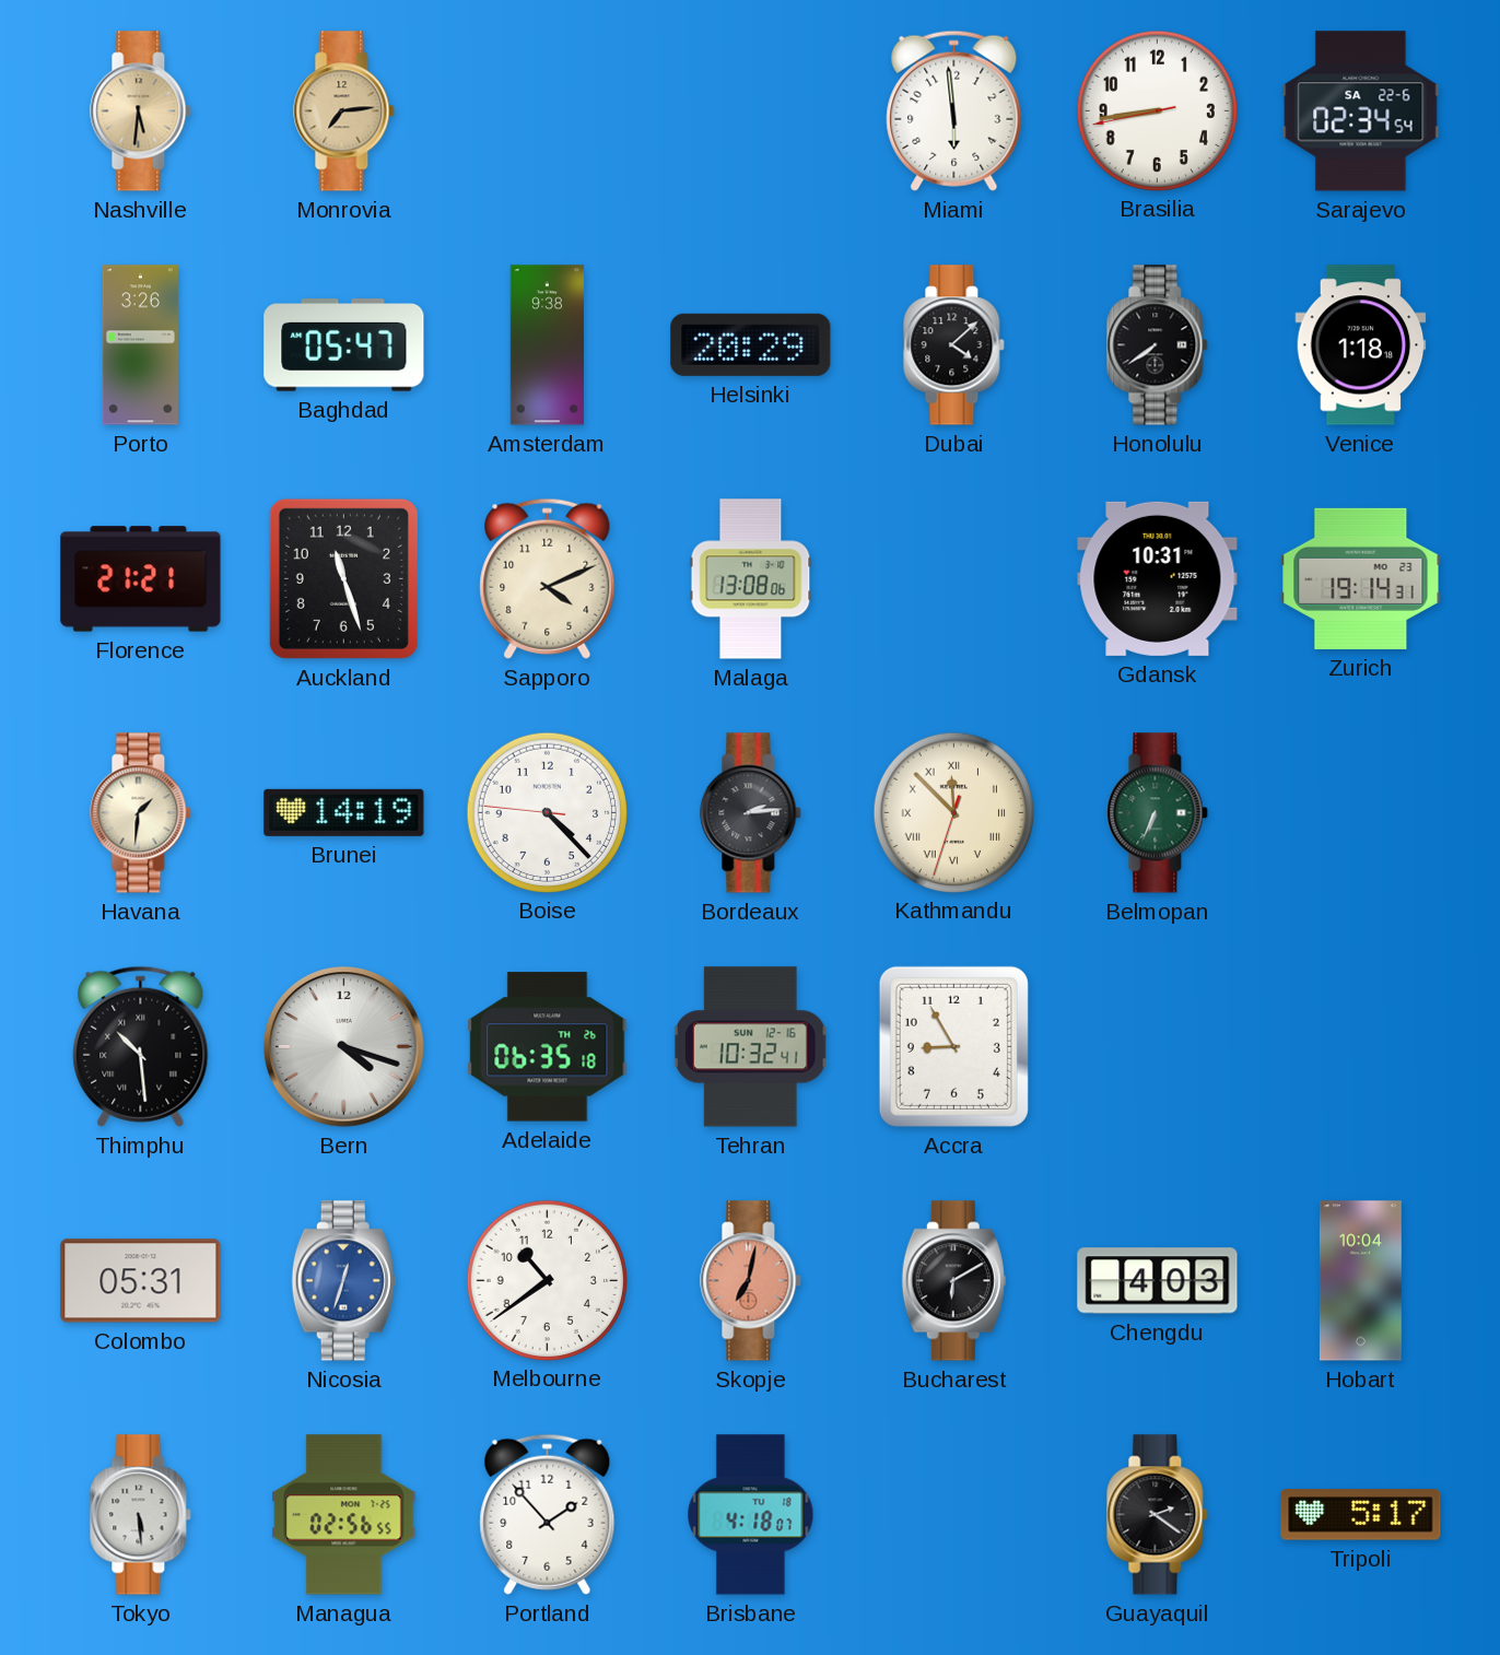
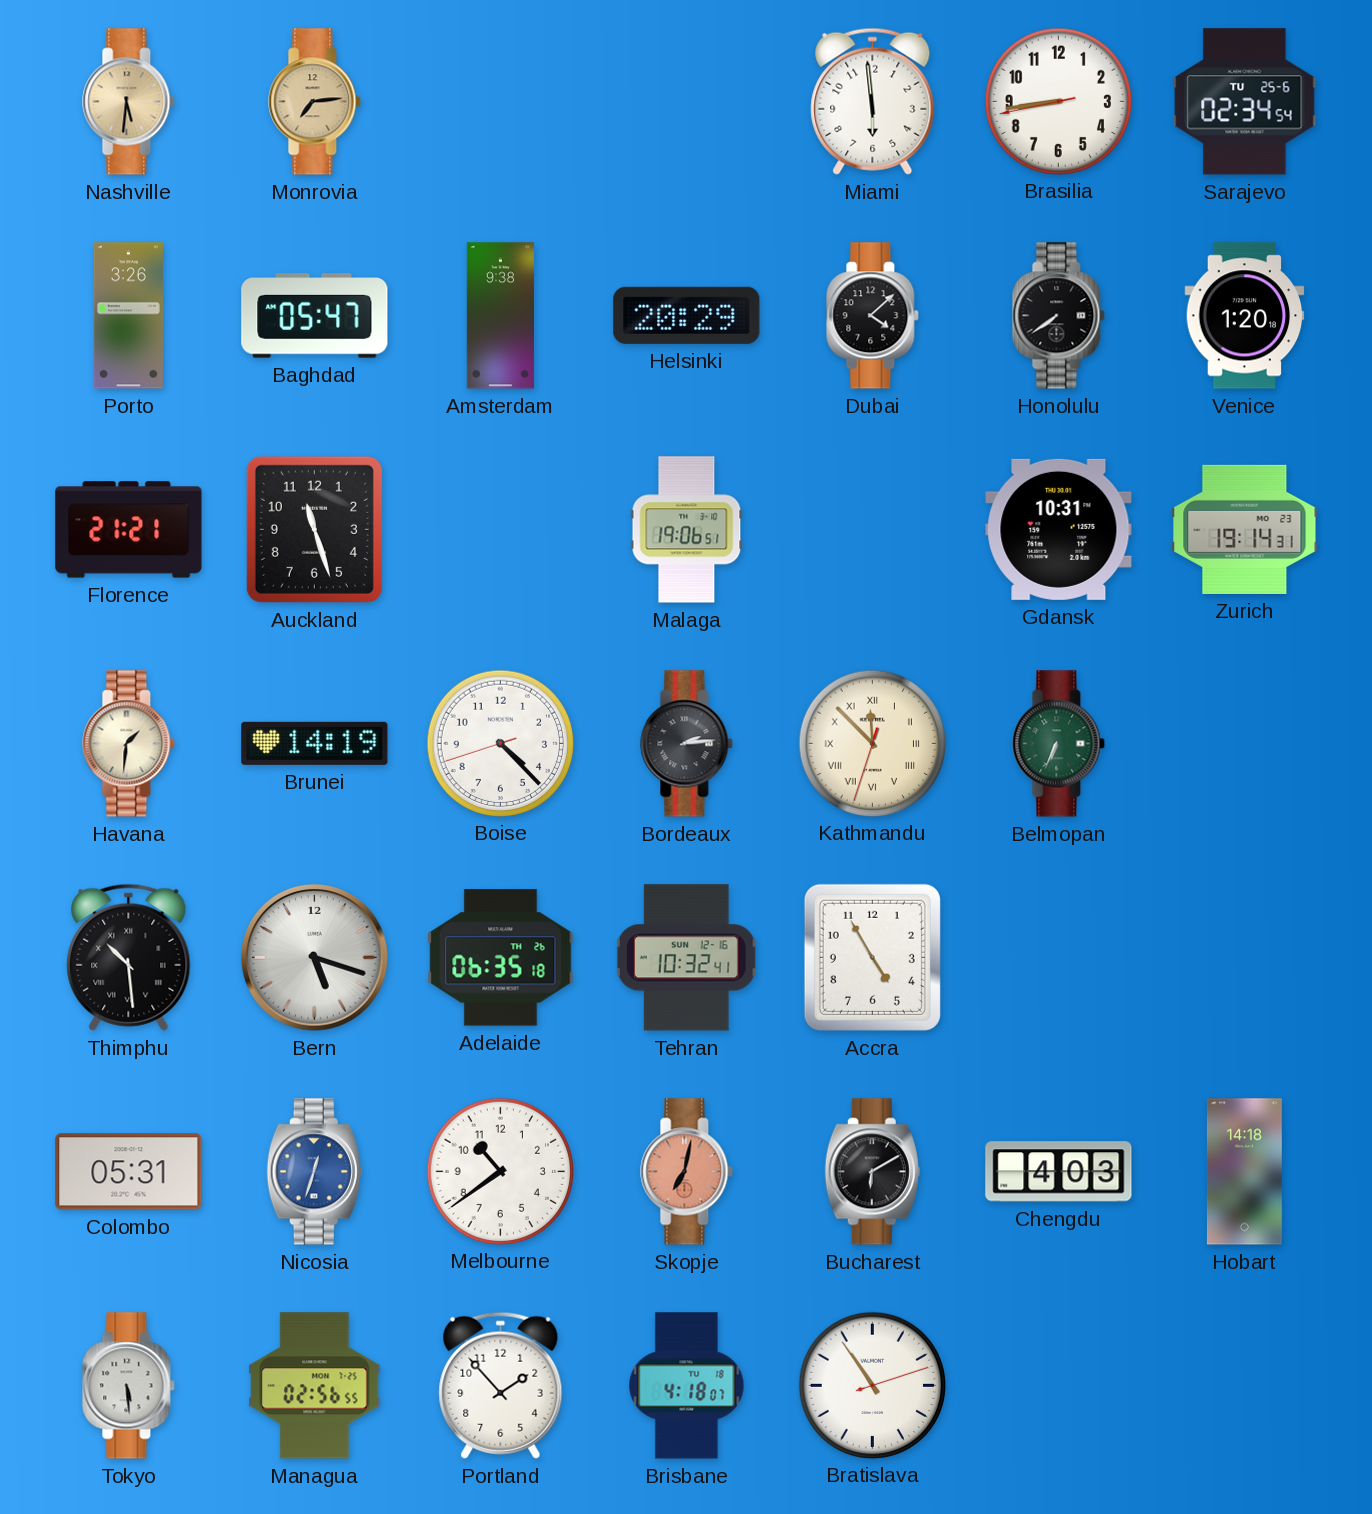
Sarajevo date: SA 22-6 -> TU 25-6
Venice: 1:18 -> 1:20
Sapporo: 4:11 -> none
Malaga: 13:08 -> 19:06
Boise: 4:22:46 -> 4:22:42
Bern: 4:18 -> 5:18
Accra: 8:55 -> 4:55
Hobart: 10:04 -> 14:18
Bratislava: none -> 10:54
Guayaquil: 2:21 -> none
Tripoli: 5:17 -> none
